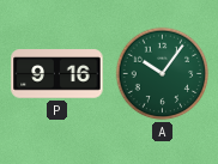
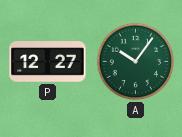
P: 9:16 -> 12:27
